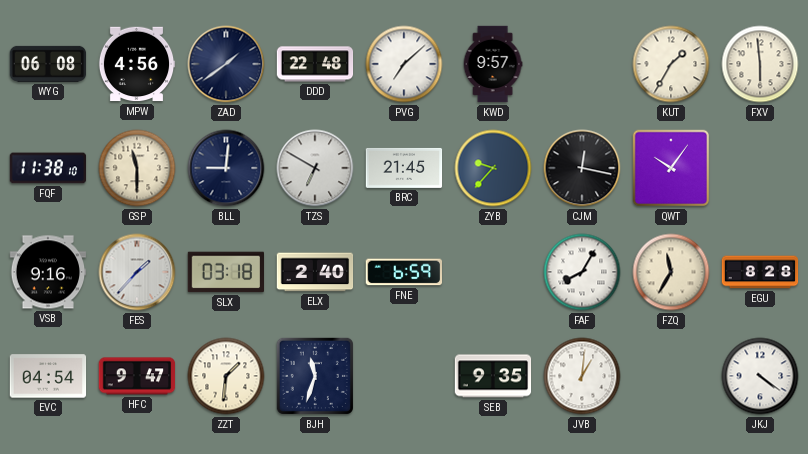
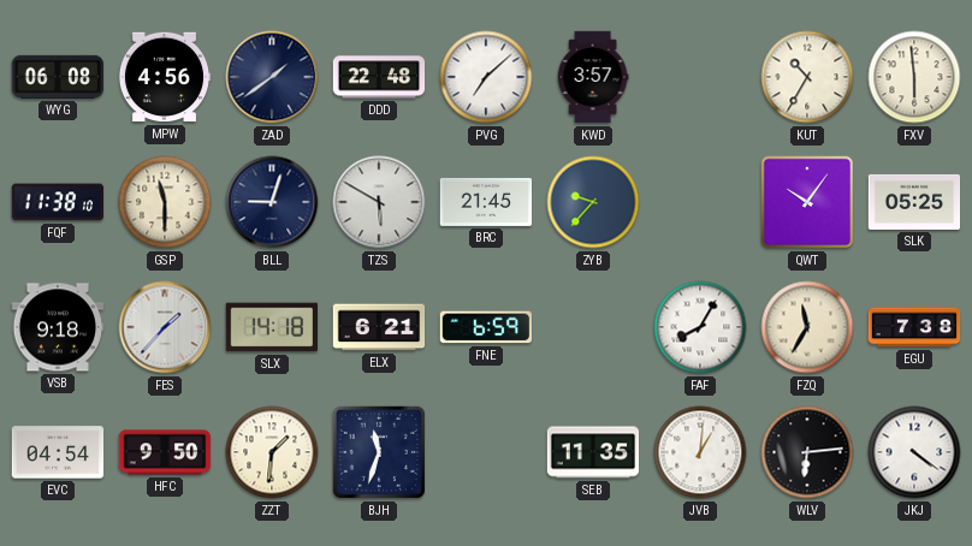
KWD: 9:57 -> 3:57
KUT: 1:35 -> 10:35
BLL: 9:01 -> 9:03
TZS: 6:50 -> 5:50
CJM: 12:17 -> none
SLK: none -> 05:25
VSB: 9:16 -> 9:18
SLX: 03:18 -> 14:18
ELX: 2:40 -> 6:21
EGU: 8:28 -> 7:38
HFC: 9:47 -> 9:50
SEB: 9:35 -> 11:35
WLV: none -> 6:14
